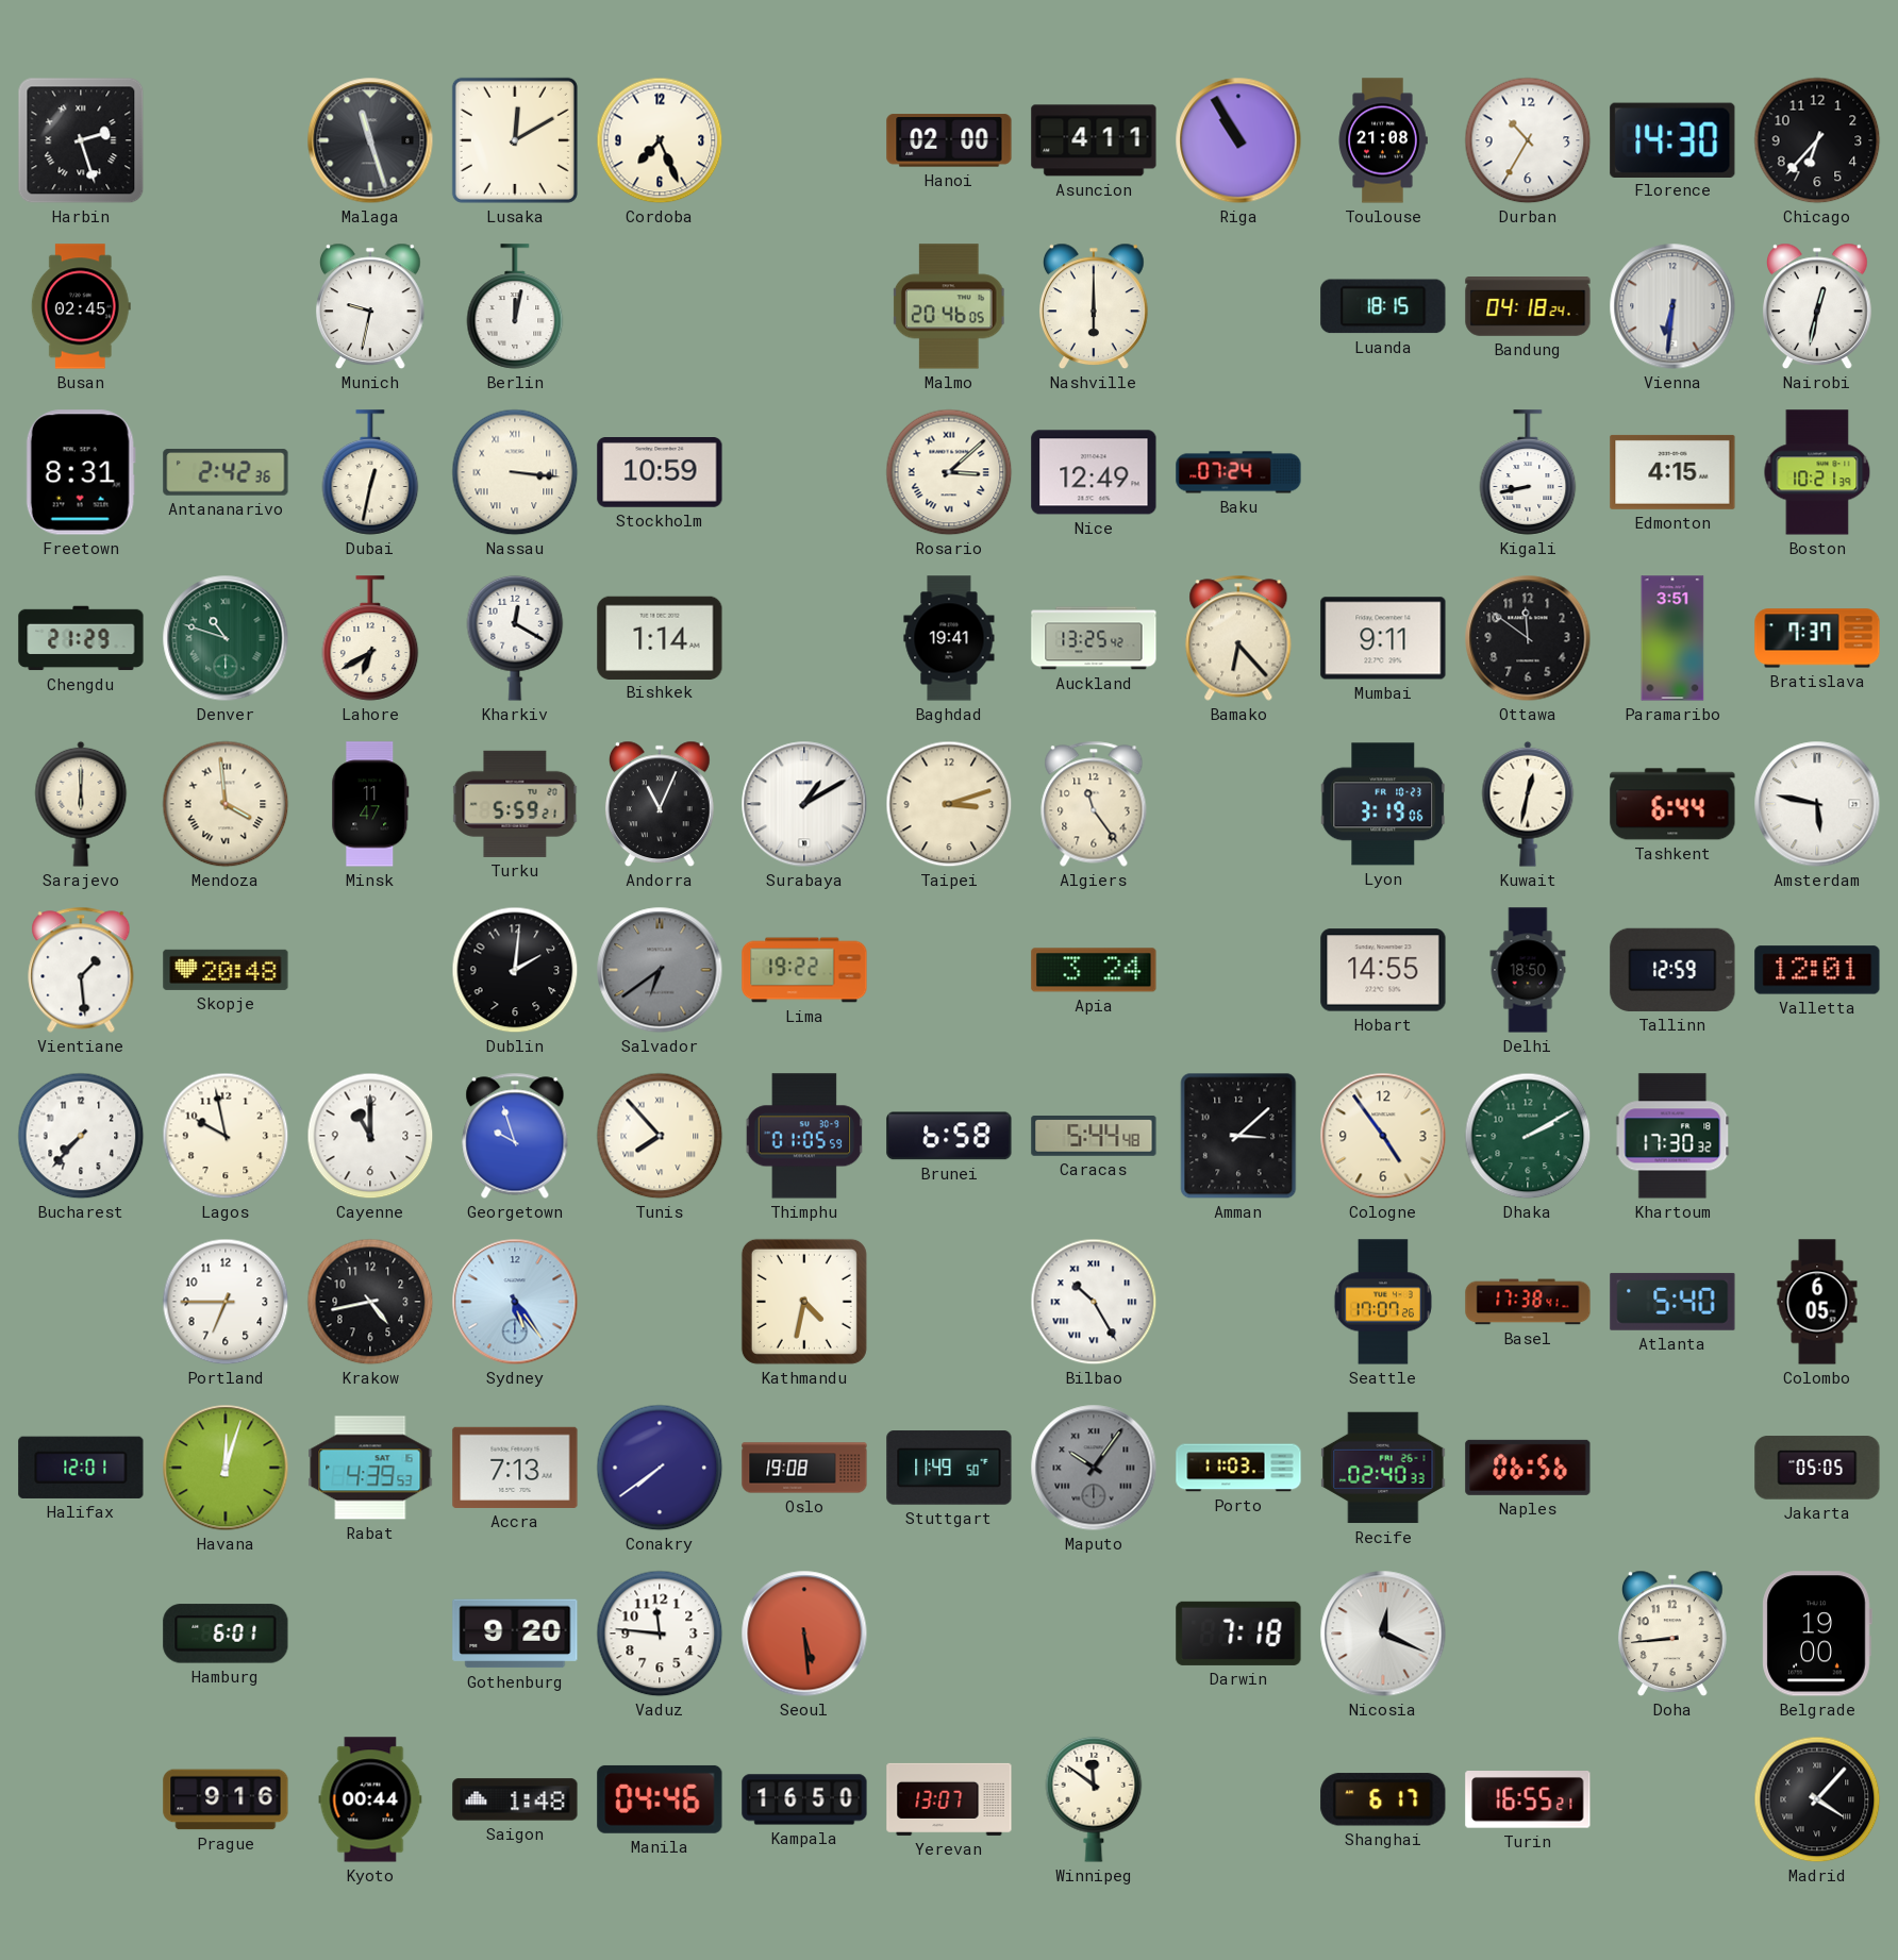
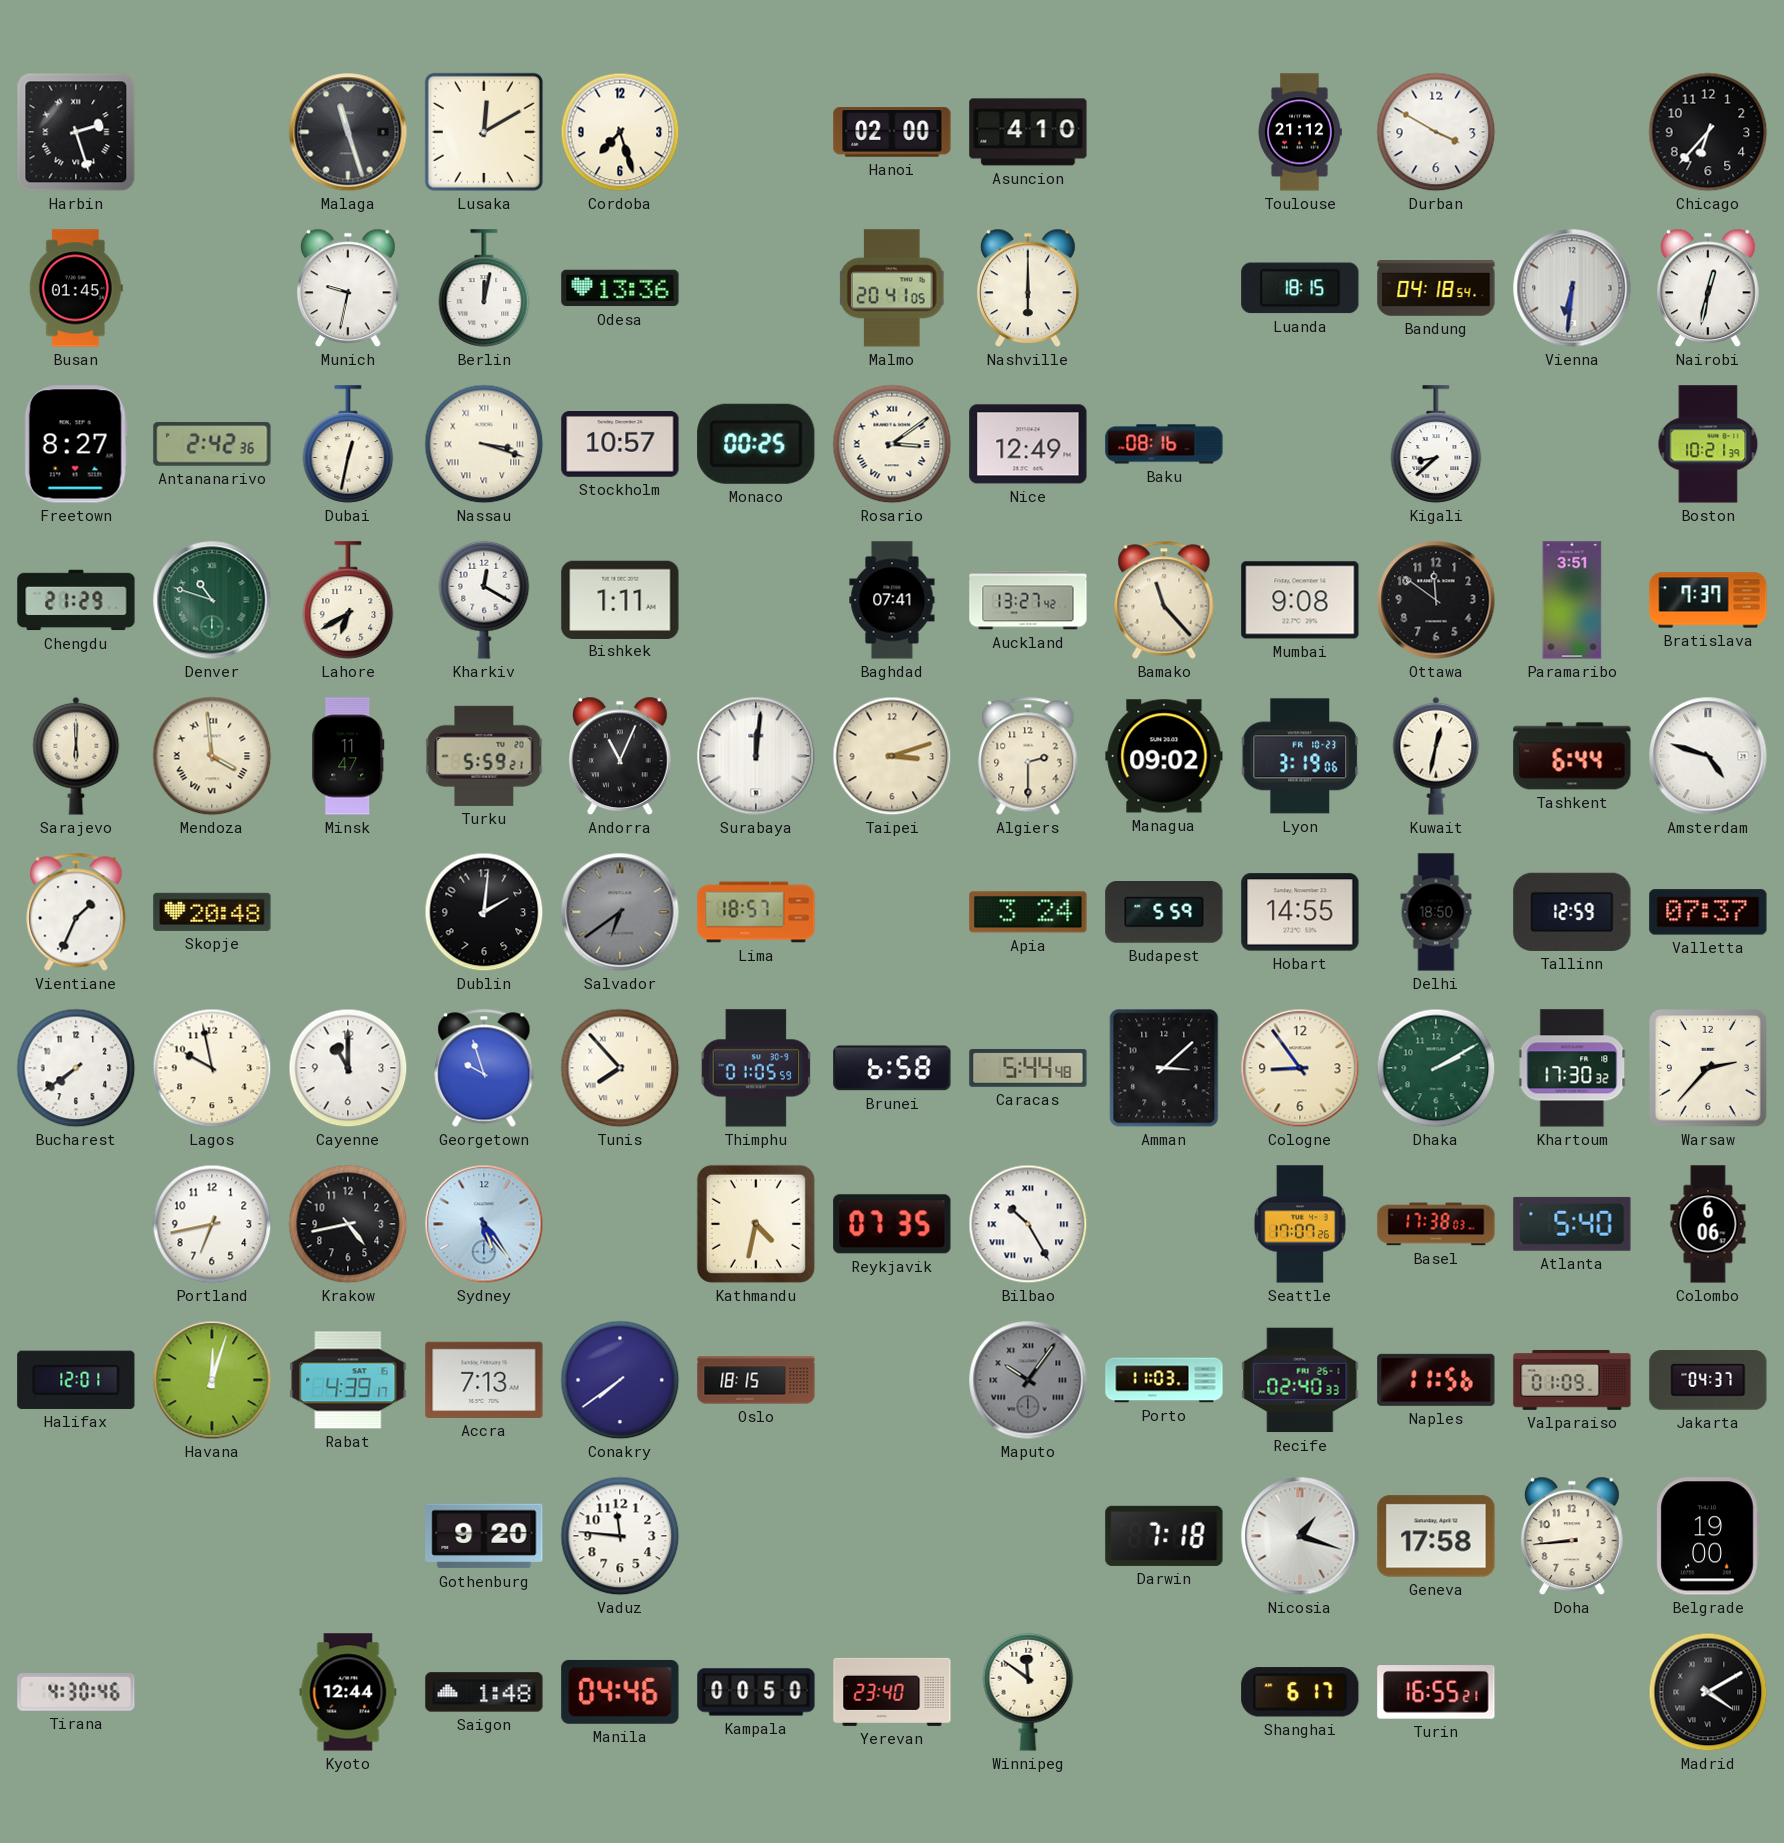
Cordoba: 7:26 -> 7:27
Asuncion: 4:11 -> 4:10
Riga: 10:55 -> none
Toulouse: 21:08 -> 21:12
Durban: 10:35 -> 3:50
Florence: 14:30 -> none
Busan: 02:45 -> 01:45
Odesa: none -> 13:36
Malmo: 20:46 -> 20:41
Bandung: 04:18:24 -> 04:18:54
Freetown: 8:31 -> 8:27
Nassau: 3:16 -> 3:18
Stockholm: 10:59 -> 10:57
Monaco: none -> 00:25
Rosario: 3:08 -> 3:09
Baku: 07:24 -> 08:16
Kigali: 8:43 -> 8:38
Edmonton: 4:15 -> none
Bishkek: 1:14 -> 1:11
Baghdad: 19:41 -> 07:41
Auckland: 13:25 -> 13:27
Bamako: 6:23 -> 11:23
Mumbai: 9:11 -> 9:08
Surabaya: 1:10 -> 12:01
Algiers: 11:24 -> 2:30
Managua: none -> 09:02
Amsterdam: 5:47 -> 4:48
Vientiane: 1:29 -> 1:34
Lima: 19:22 -> 18:57
Budapest: none -> 5:59
Valletta: 12:01 -> 07:37
Bucharest: 7:37 -> 7:39
Cologne: 4:54 -> 8:54
Warsaw: none -> 2:37
Portland: 6:45 -> 6:43
Reykjavik: none -> 07:35
Basel: 17:38:41 -> 17:38:03
Colombo: 6:05 -> 6:06
Rabat: 4:39:53 -> 4:39:17
Oslo: 19:08 -> 18:15
Stuttgart: 11:49 -> none
Naples: 06:56 -> 11:56
Valparaiso: none -> 01:09
Jakarta: 05:05 -> 04:37
Hamburg: 6:01 -> none
Seoul: 5:29 -> none
Nicosia: 12:19 -> 1:18
Geneva: none -> 17:58
Tirana: none -> 4:30
Prague: 9:16 -> none
Kyoto: 00:44 -> 12:44
Kampala: 16:50 -> 00:50
Yerevan: 13:07 -> 23:40
Madrid: 4:07 -> 4:10
